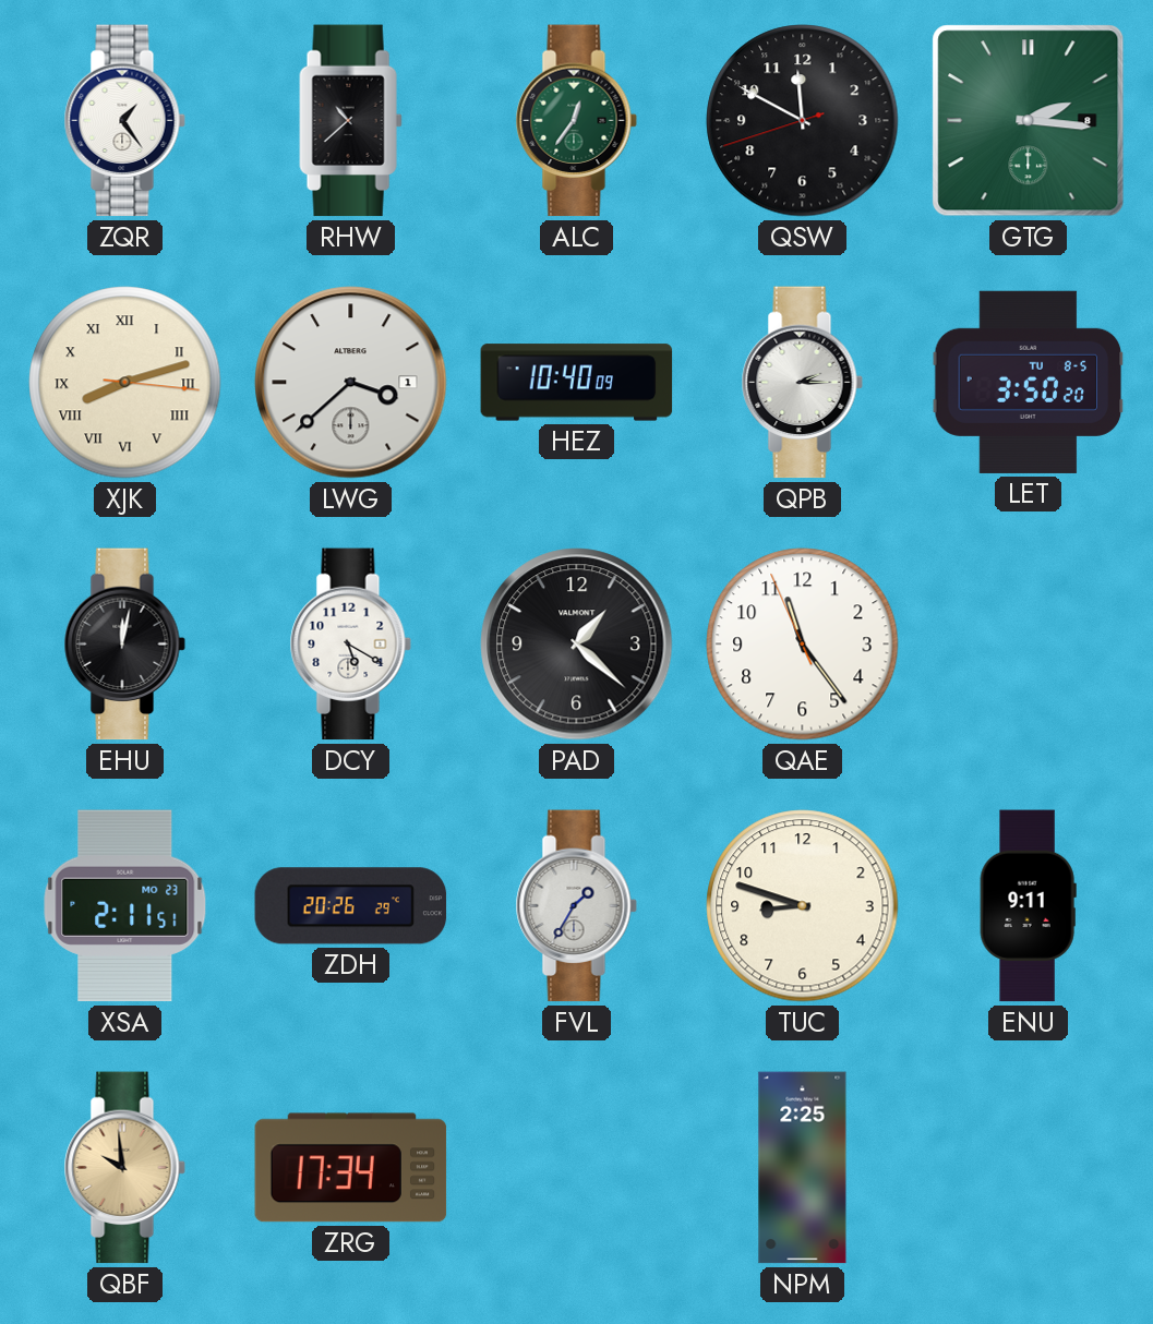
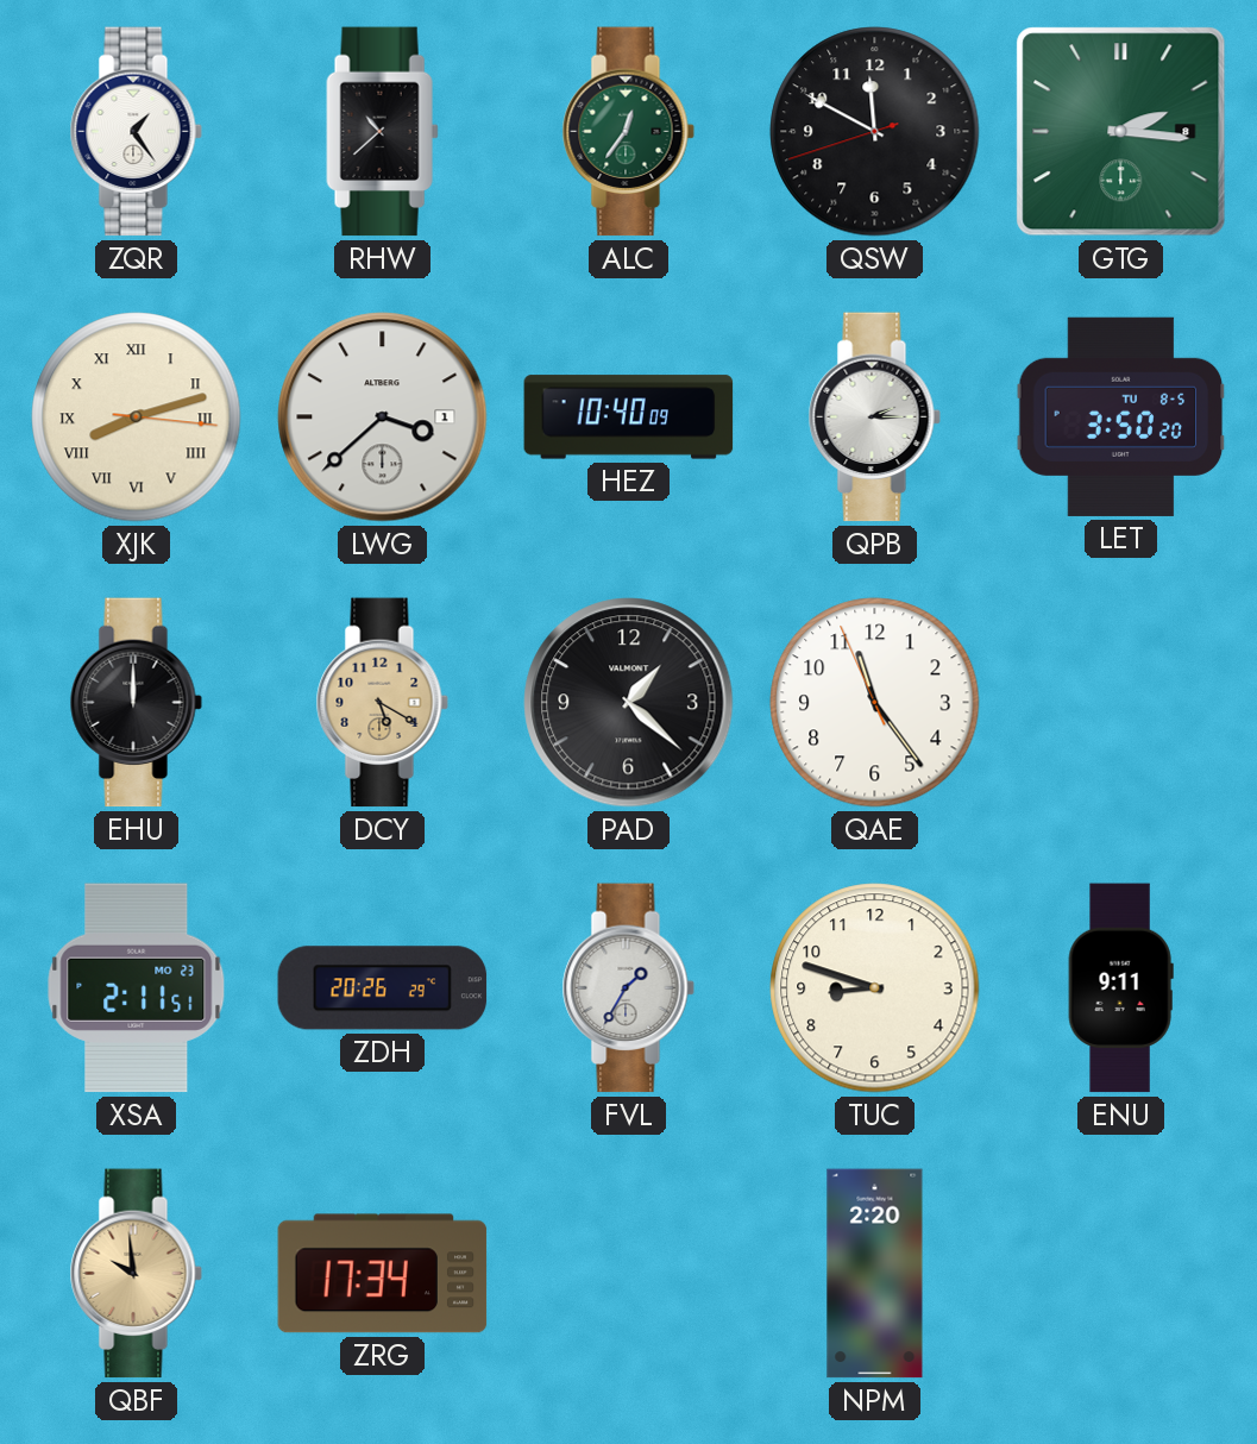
EHU: 12:02 -> 12:00
DCY dial: white -> champagne
NPM: 2:25 -> 2:20
